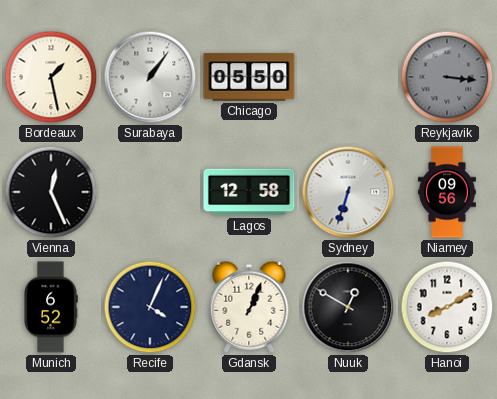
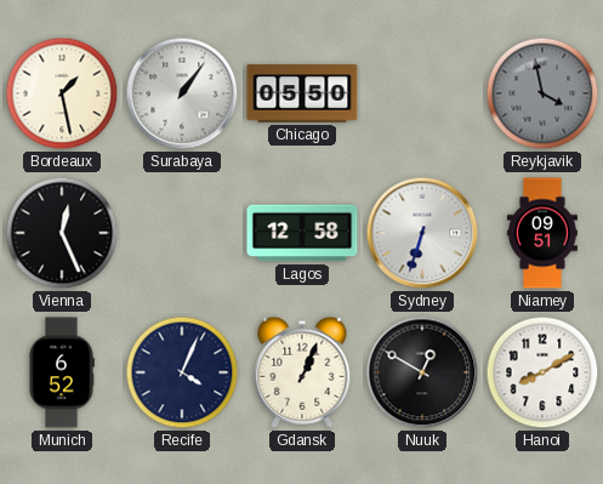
Reykjavik: 3:16 -> 3:58
Niamey: 09:56 -> 09:51
